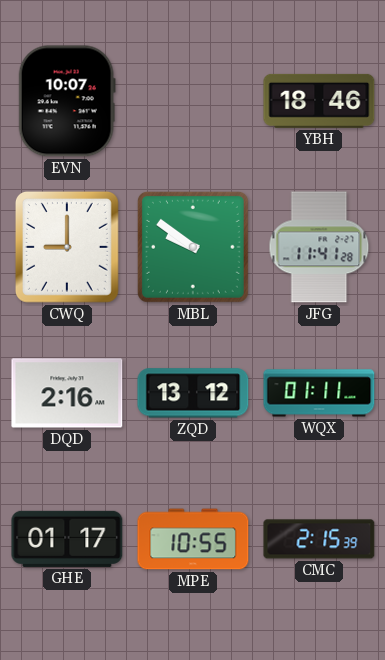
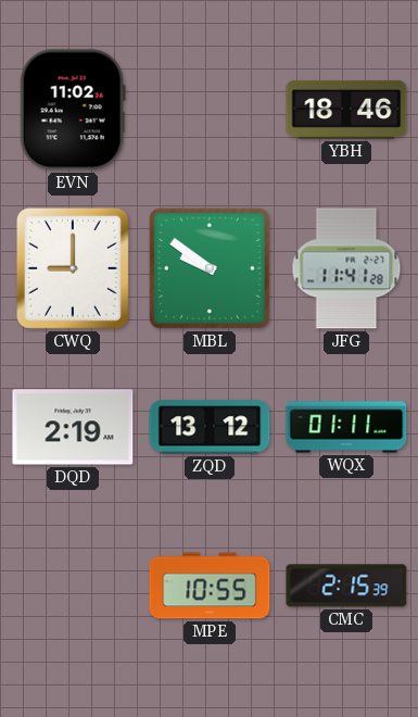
EVN: 10:07 -> 11:02
DQD: 2:16 -> 2:19
GHE: 01:17 -> none
